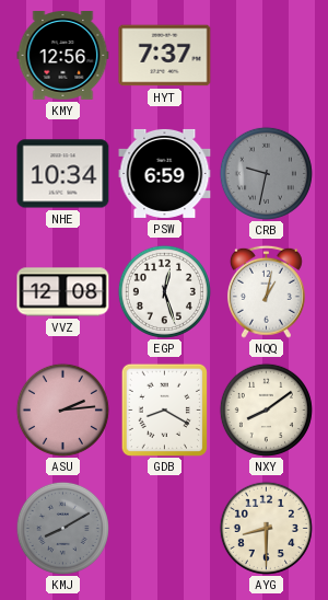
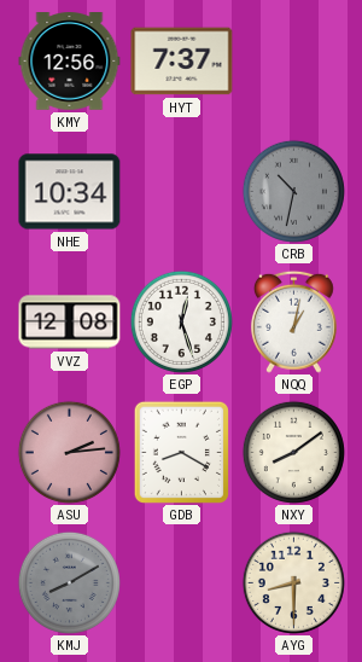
PSW: 6:59 -> none
CRB: 9:32 -> 10:32
